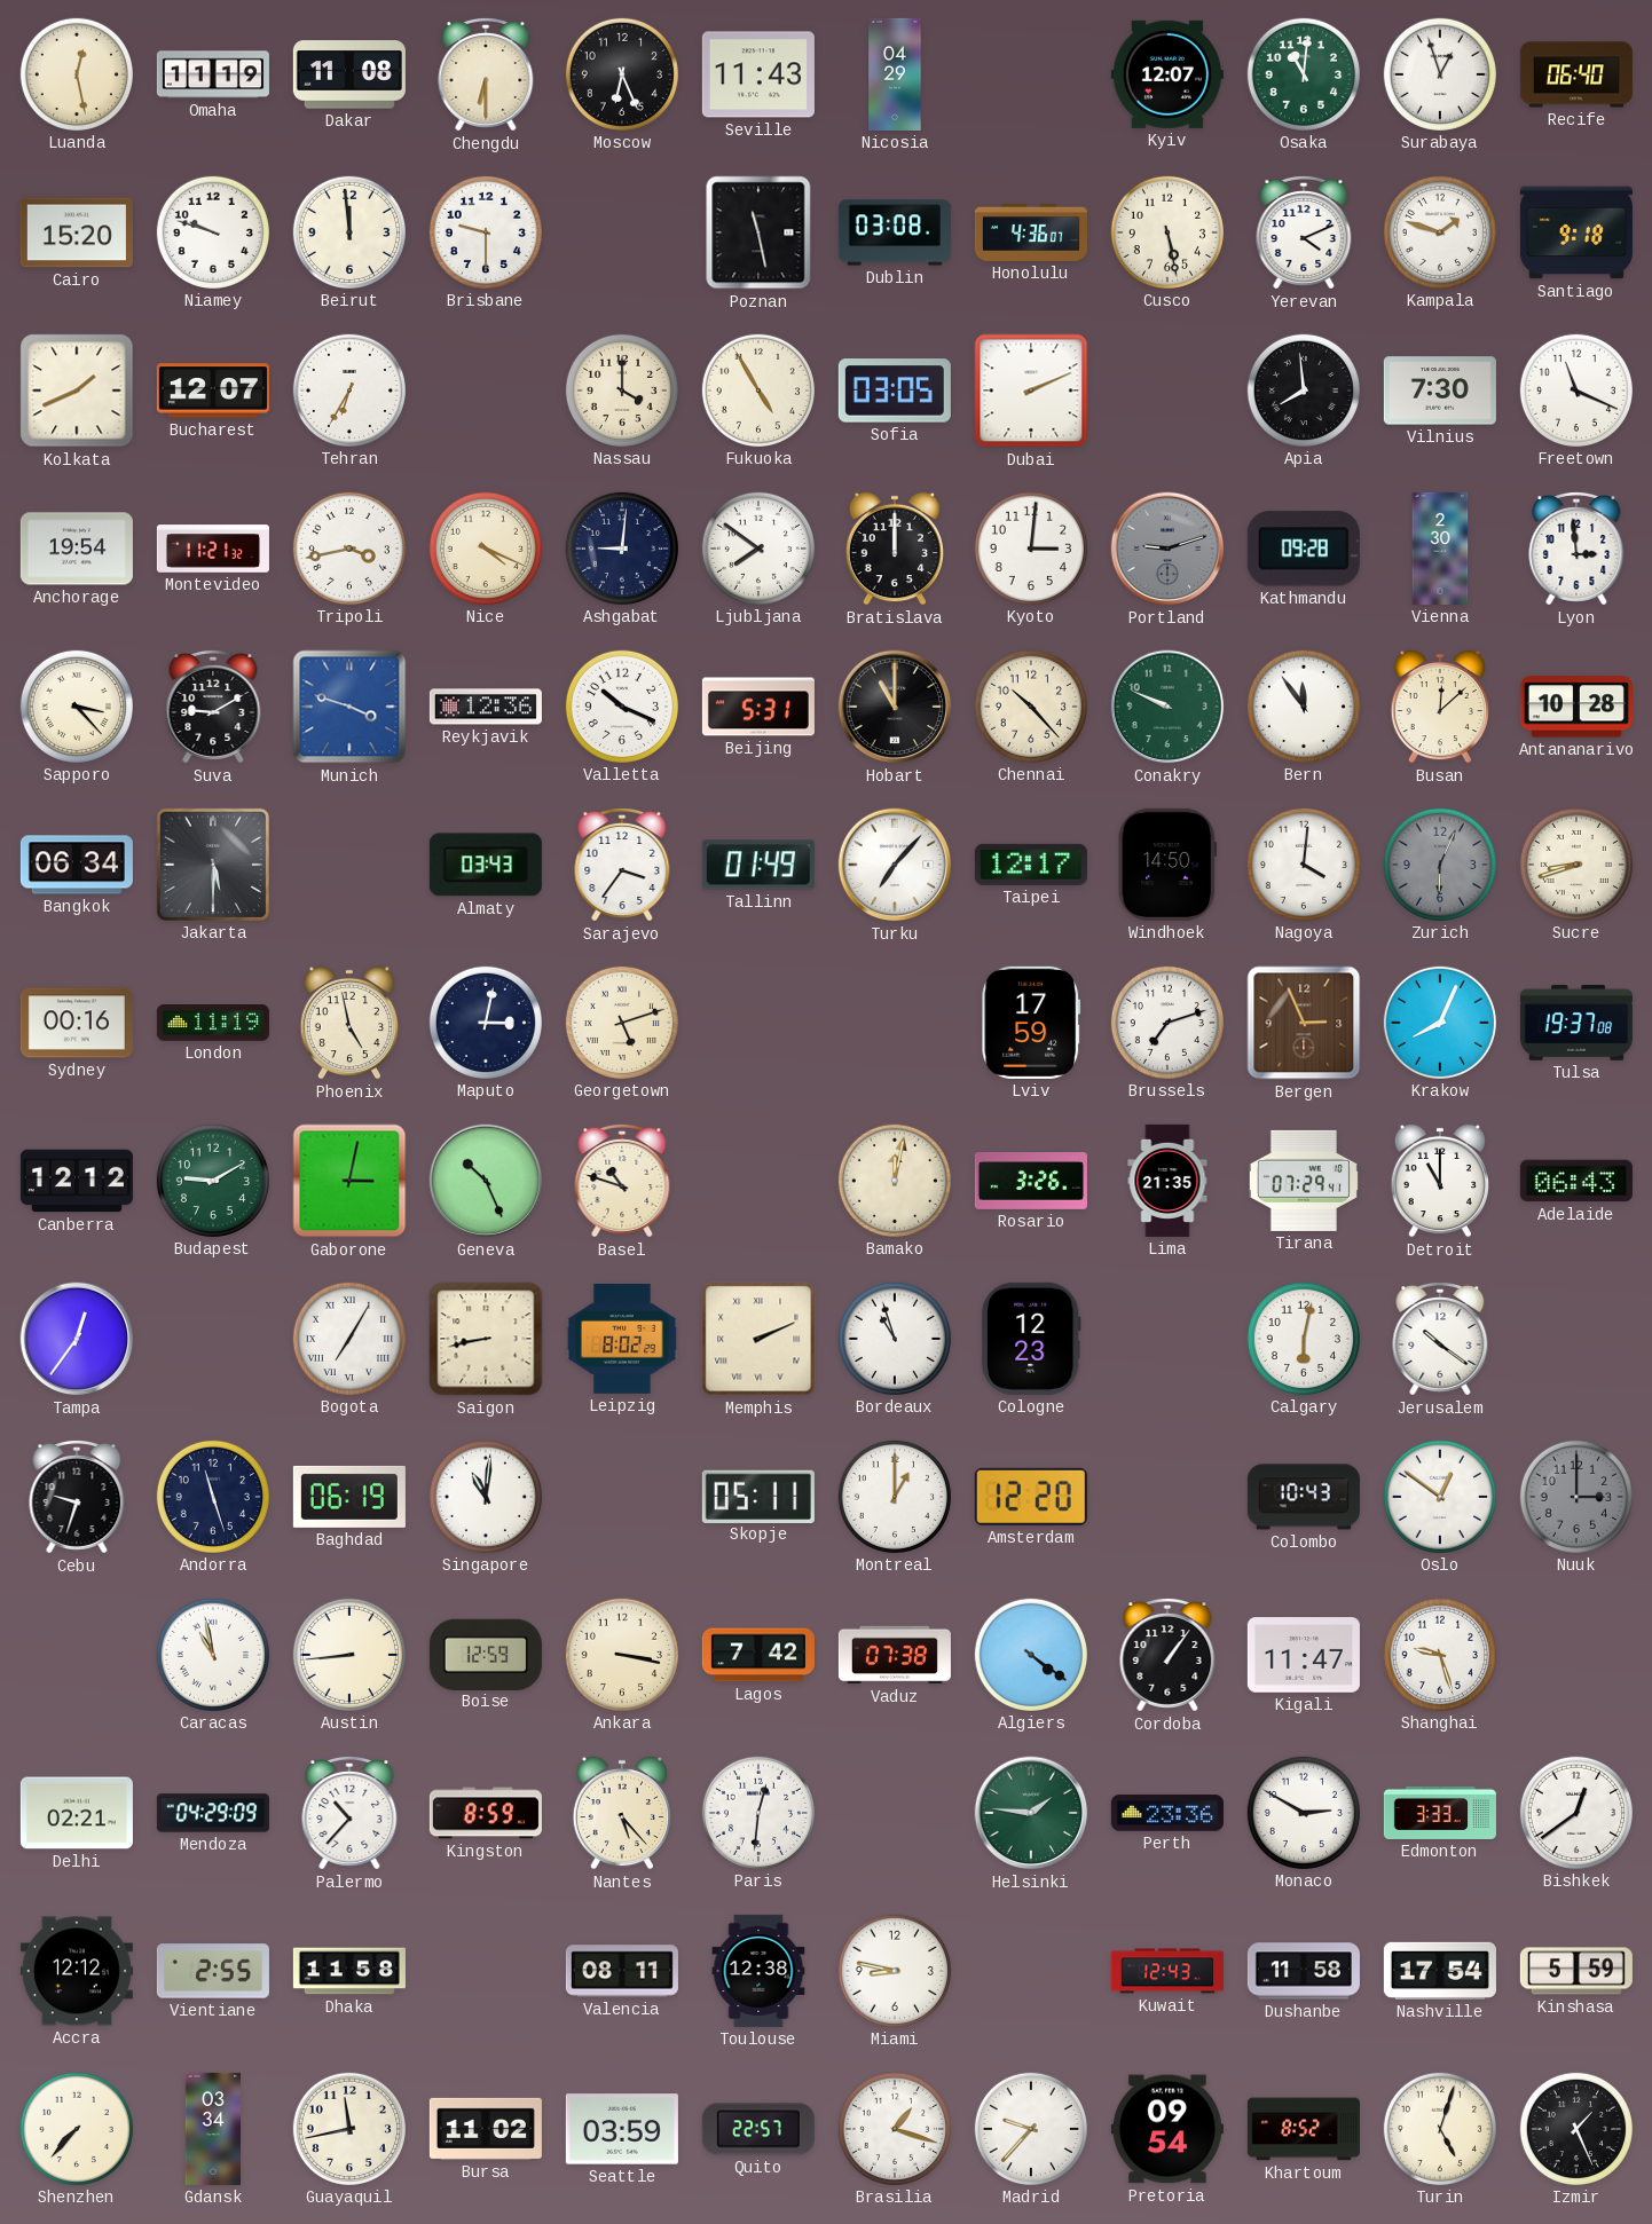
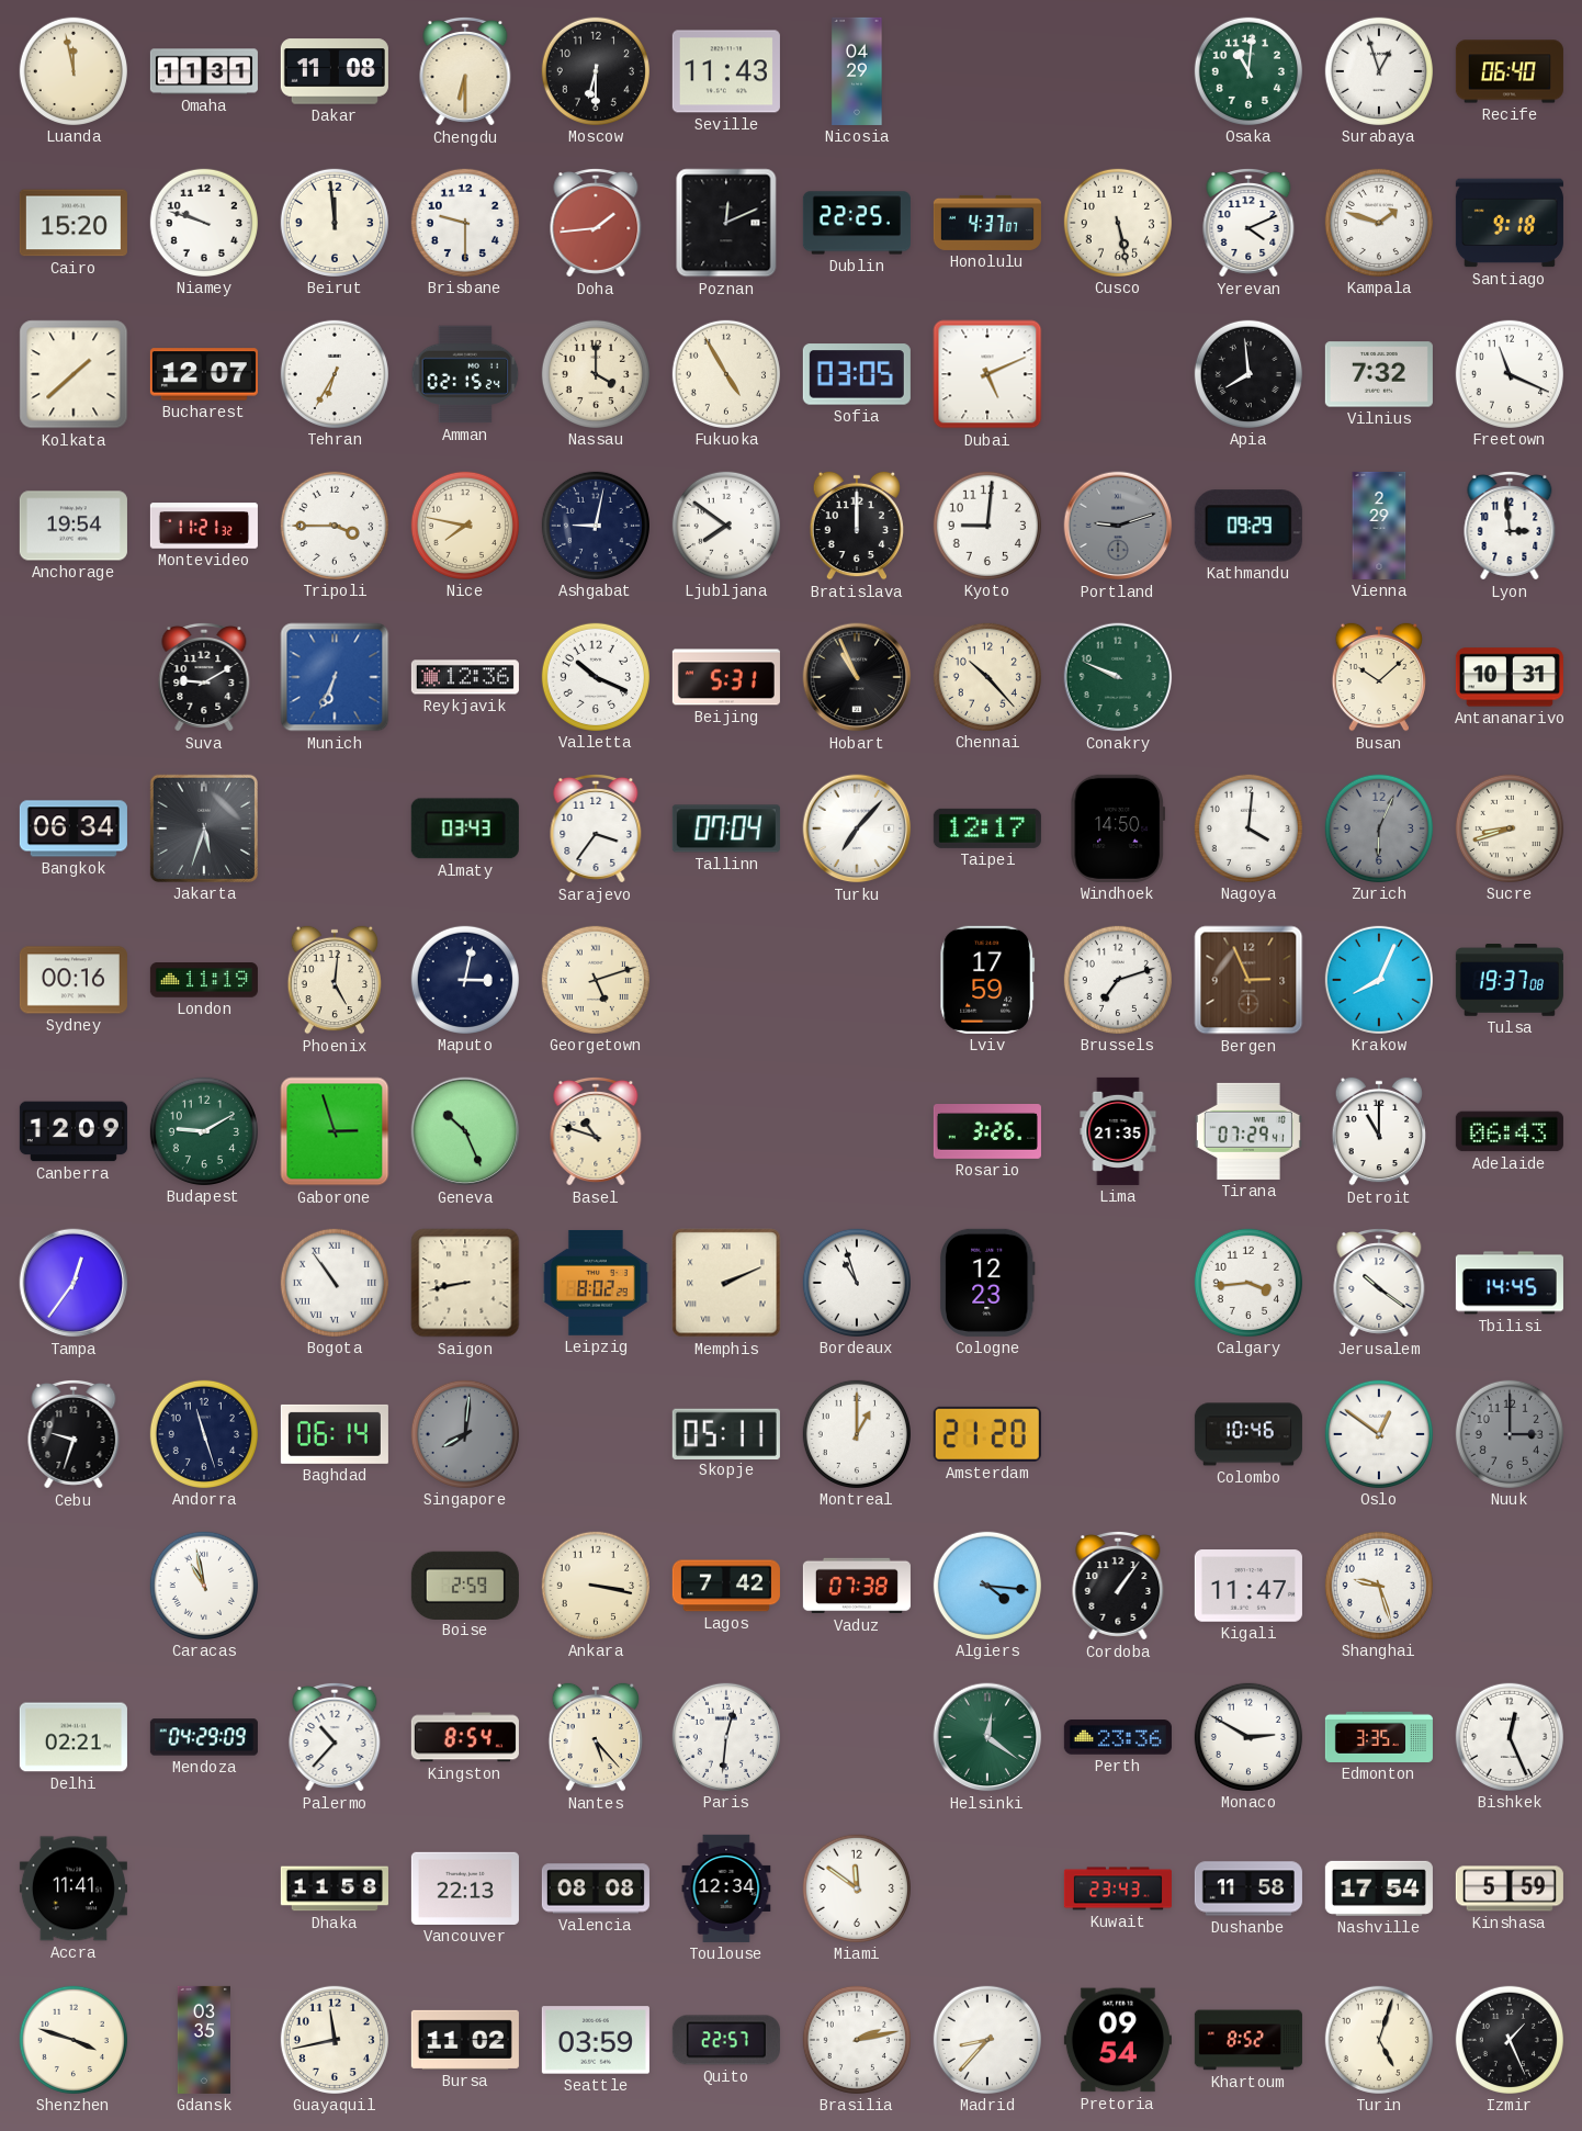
Luanda: 12:28 -> 11:58
Omaha: 11:19 -> 11:31
Moscow: 6:26 -> 6:30
Kyiv: 12:07 -> none
Doha: none -> 1:44
Poznan: 11:28 -> 12:11
Dublin: 03:08 -> 22:25
Honolulu: 4:36 -> 4:37
Kolkata: 1:41 -> 1:38
Amman: none -> 02:15
Dubai: 2:11 -> 5:11
Vilnius: 7:30 -> 7:32
Tripoli: 3:43 -> 3:45
Nice: 4:19 -> 7:47
Ashgabat: 9:01 -> 9:02
Kyoto: 3:01 -> 9:01
Kathmandu: 09:28 -> 09:29
Vienna: 2:30 -> 2:29
Sapporo: 3:23 -> none
Munich: 3:48 -> 6:34
Hobart: 11:00 -> 10:56
Bern: 11:54 -> none
Busan: 12:08 -> 10:08
Antananarivo: 10:28 -> 10:31
Jakarta: 5:30 -> 5:33
Tallinn: 01:49 -> 07:04
Phoenix: 4:58 -> 5:01
Canberra: 12:12 -> 12:09
Gaborone: 3:02 -> 2:57
Bamako: 12:02 -> none
Bogota: 7:05 -> 10:54
Calgary: 6:02 -> 3:44
Tbilisi: none -> 14:45
Baghdad: 06:19 -> 06:14
Singapore: 11:01 -> 8:01
Singapore dial: white -> grey
Amsterdam: 12:20 -> 21:20
Colombo: 10:43 -> 10:46
Austin: 8:44 -> none
Boise: 12:59 -> 2:59
Algiers: 4:21 -> 4:16
Kingston: 8:59 -> 8:54
Helsinki: 1:46 -> 12:21
Edmonton: 3:33 -> 3:35
Bishkek: 12:39 -> 12:26
Accra: 12:12 -> 11:41
Vientiane: 2:55 -> none
Vancouver: none -> 22:13
Valencia: 08:11 -> 08:08
Toulouse: 12:38 -> 12:34
Miami: 8:47 -> 11:51
Kuwait: 12:43 -> 23:43
Shenzhen: 7:37 -> 3:48
Gdansk: 03:34 -> 03:35
Brasilia: 1:18 -> 2:13
Madrid: 9:37 -> 8:37
